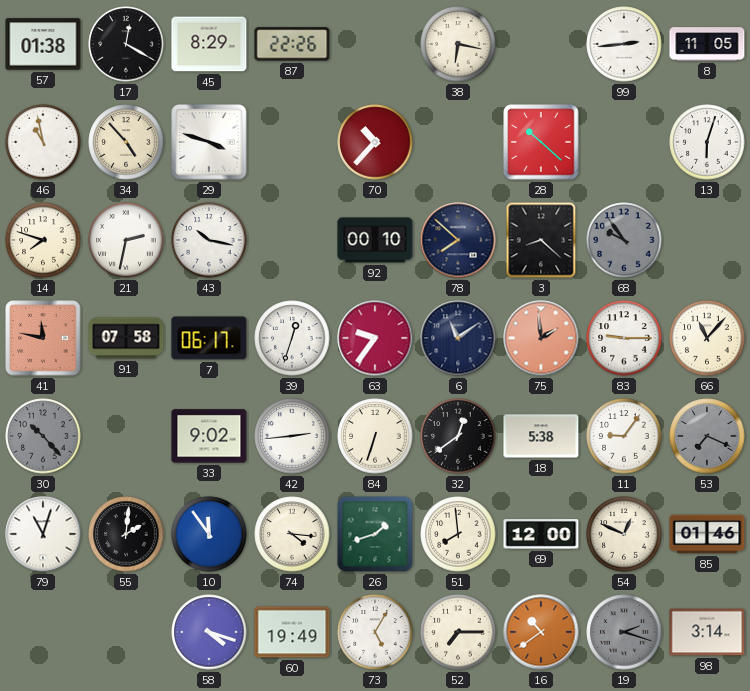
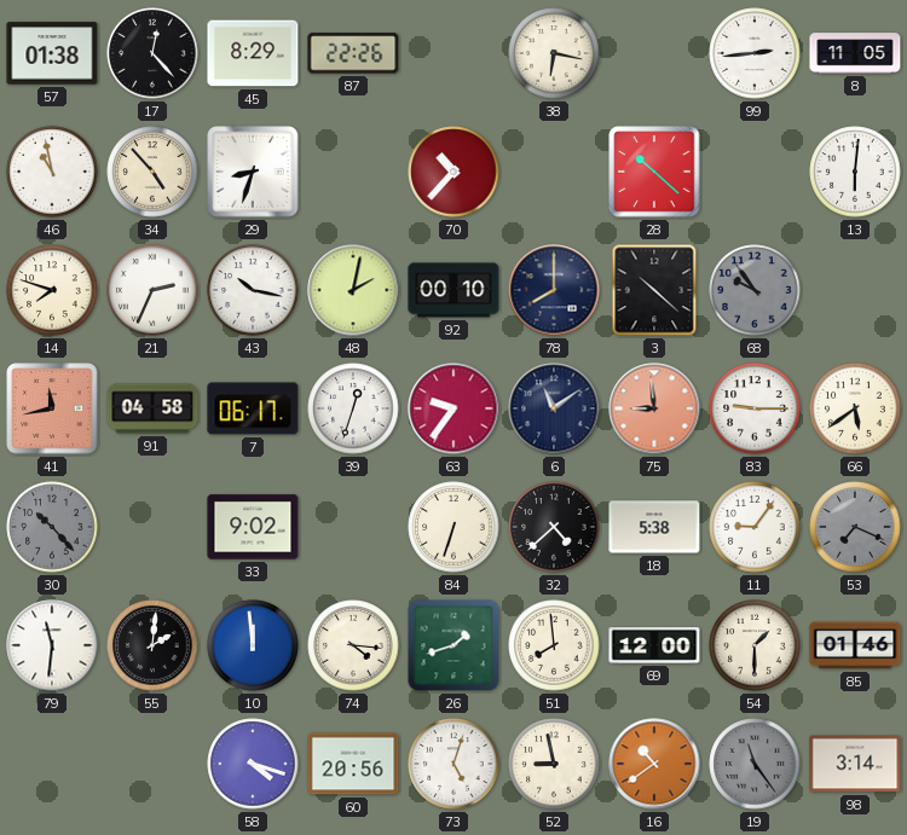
17: 12:20 -> 12:23
29: 3:48 -> 8:33
13: 6:03 -> 6:01
21: 2:32 -> 2:34
48: none -> 2:02
78: 7:52 -> 8:00
3: 8:22 -> 10:22
41: 11:47 -> 11:43
91: 07:58 -> 04:58
75: 1:59 -> 8:59
66: 11:07 -> 5:39
42: 2:44 -> none
32: 12:39 -> 4:38
79: 11:03 -> 11:31
10: 11:54 -> 11:59
54: 12:49 -> 1:30
60: 19:49 -> 20:56
73: 5:05 -> 5:03
52: 7:15 -> 8:58
19: 2:18 -> 11:24
